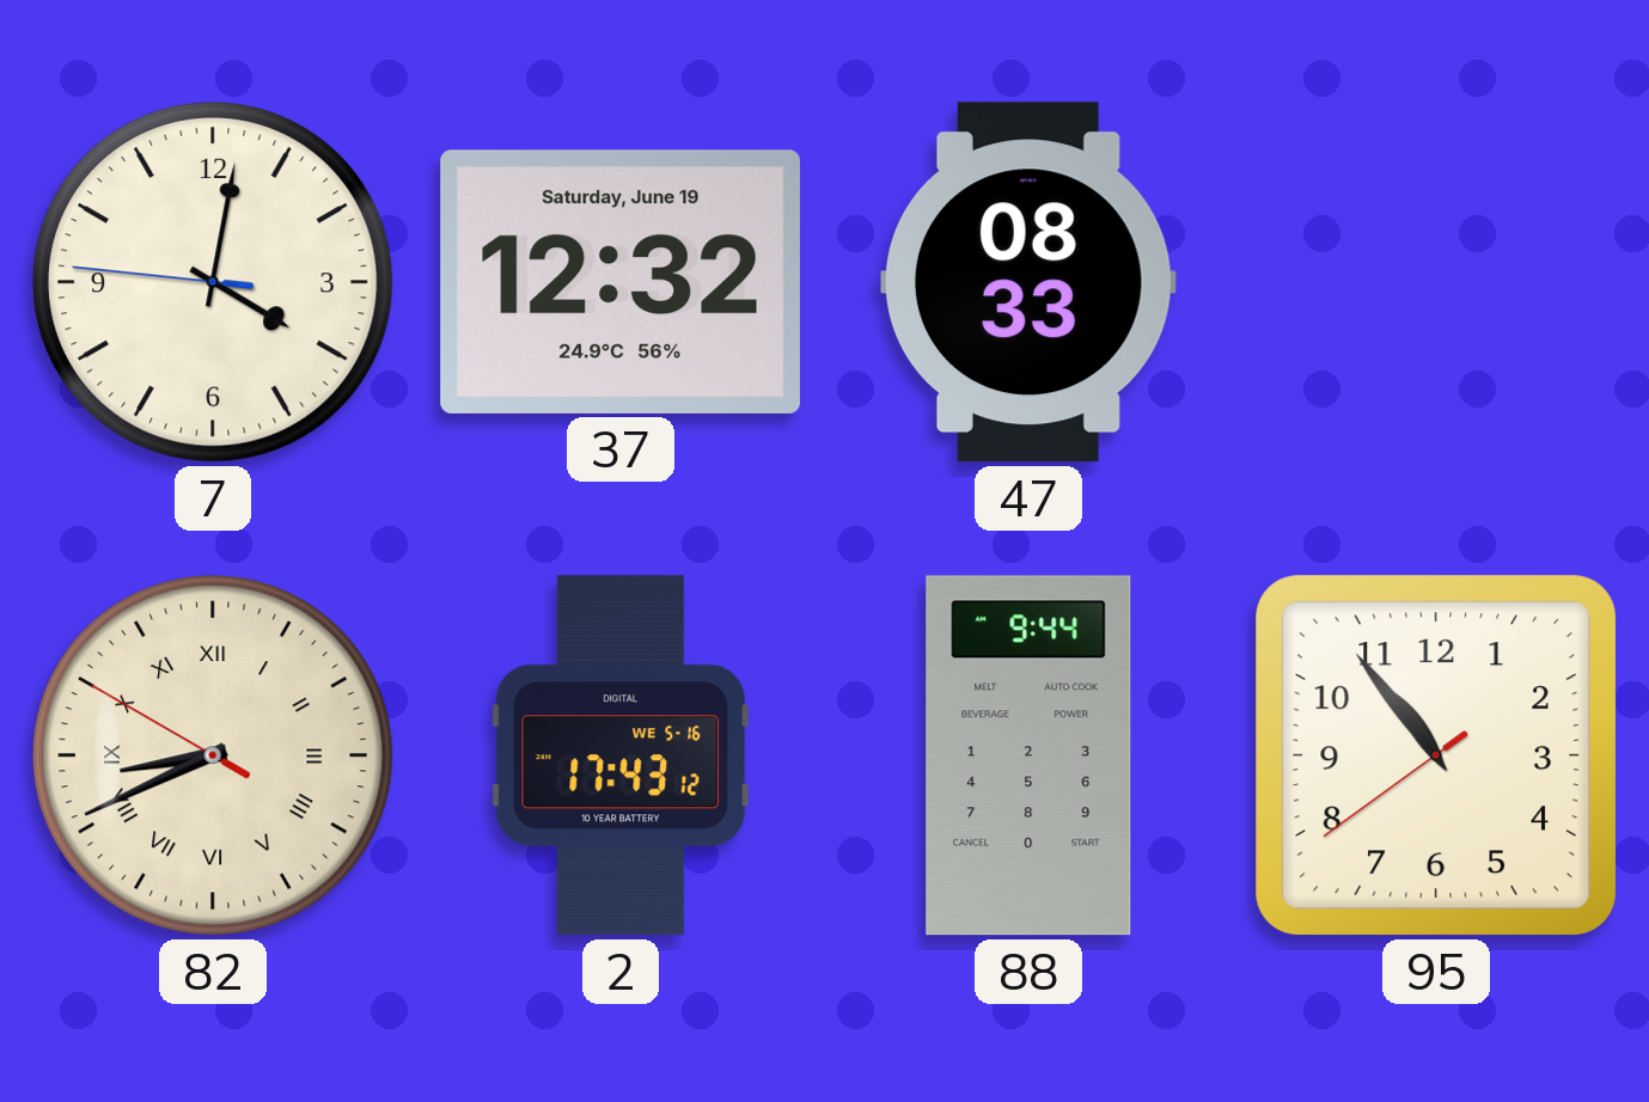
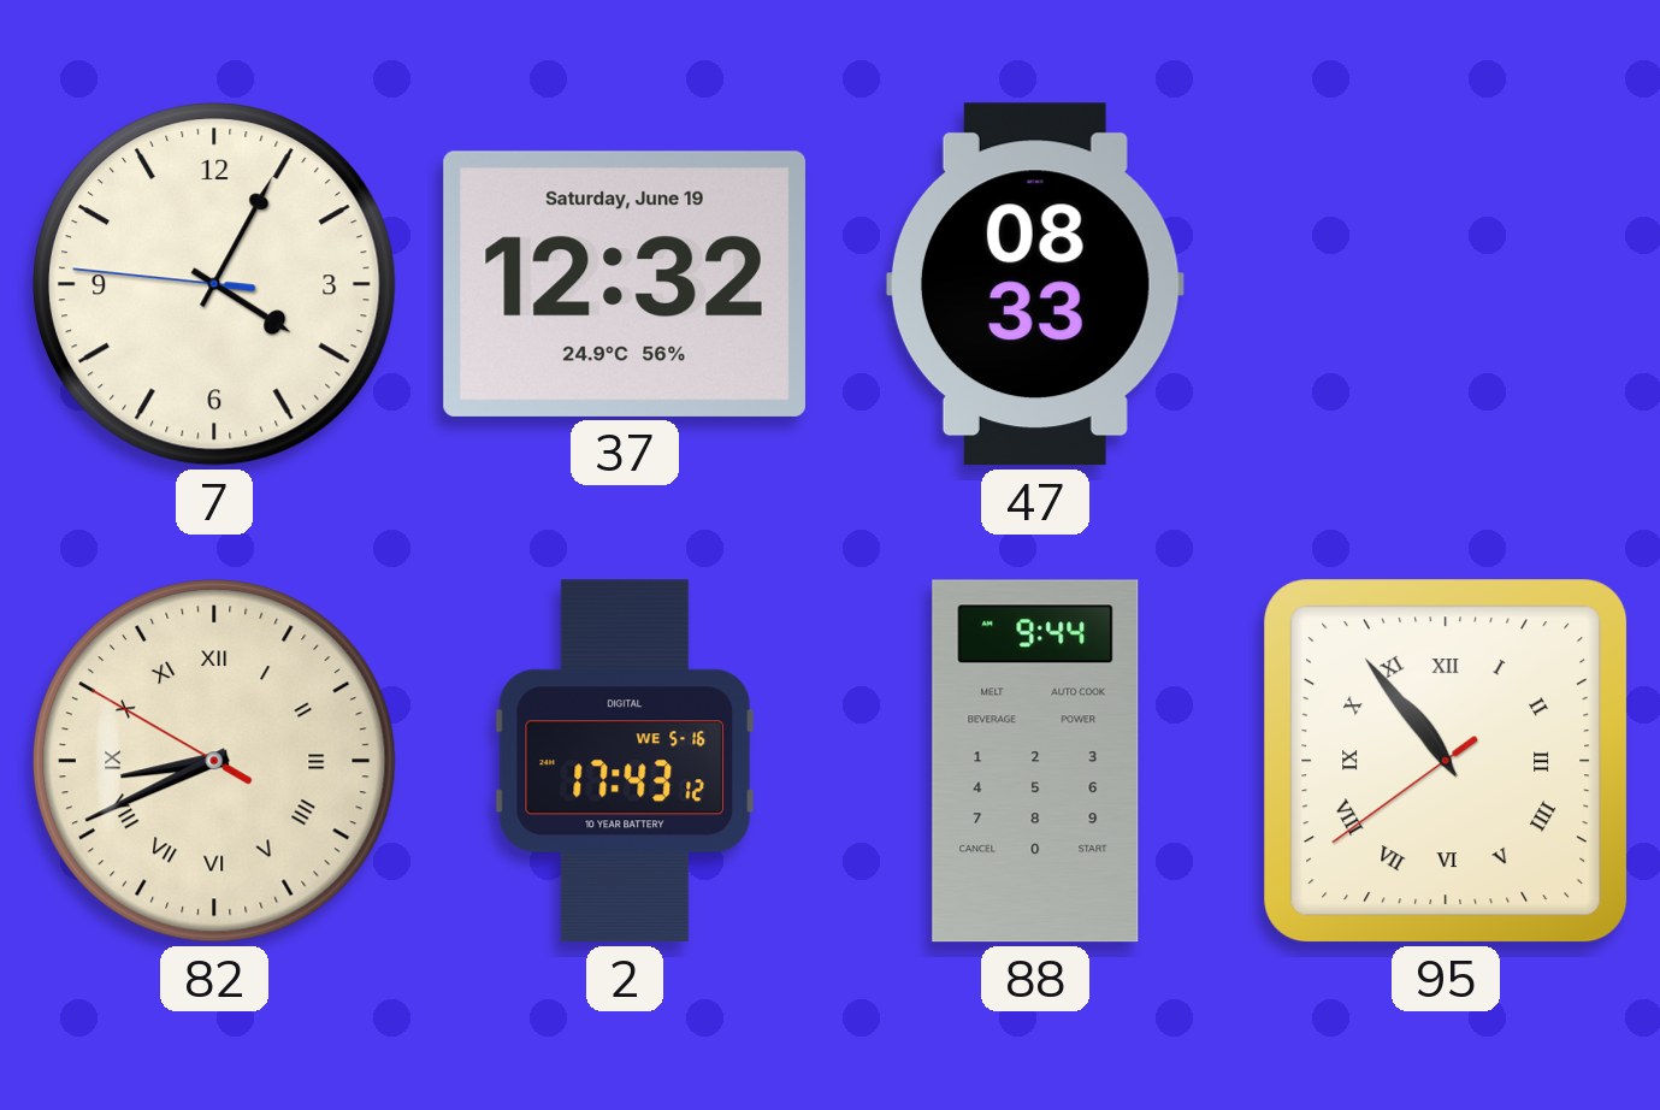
7: 4:01 -> 4:04
95 numerals: Arabic -> Roman
